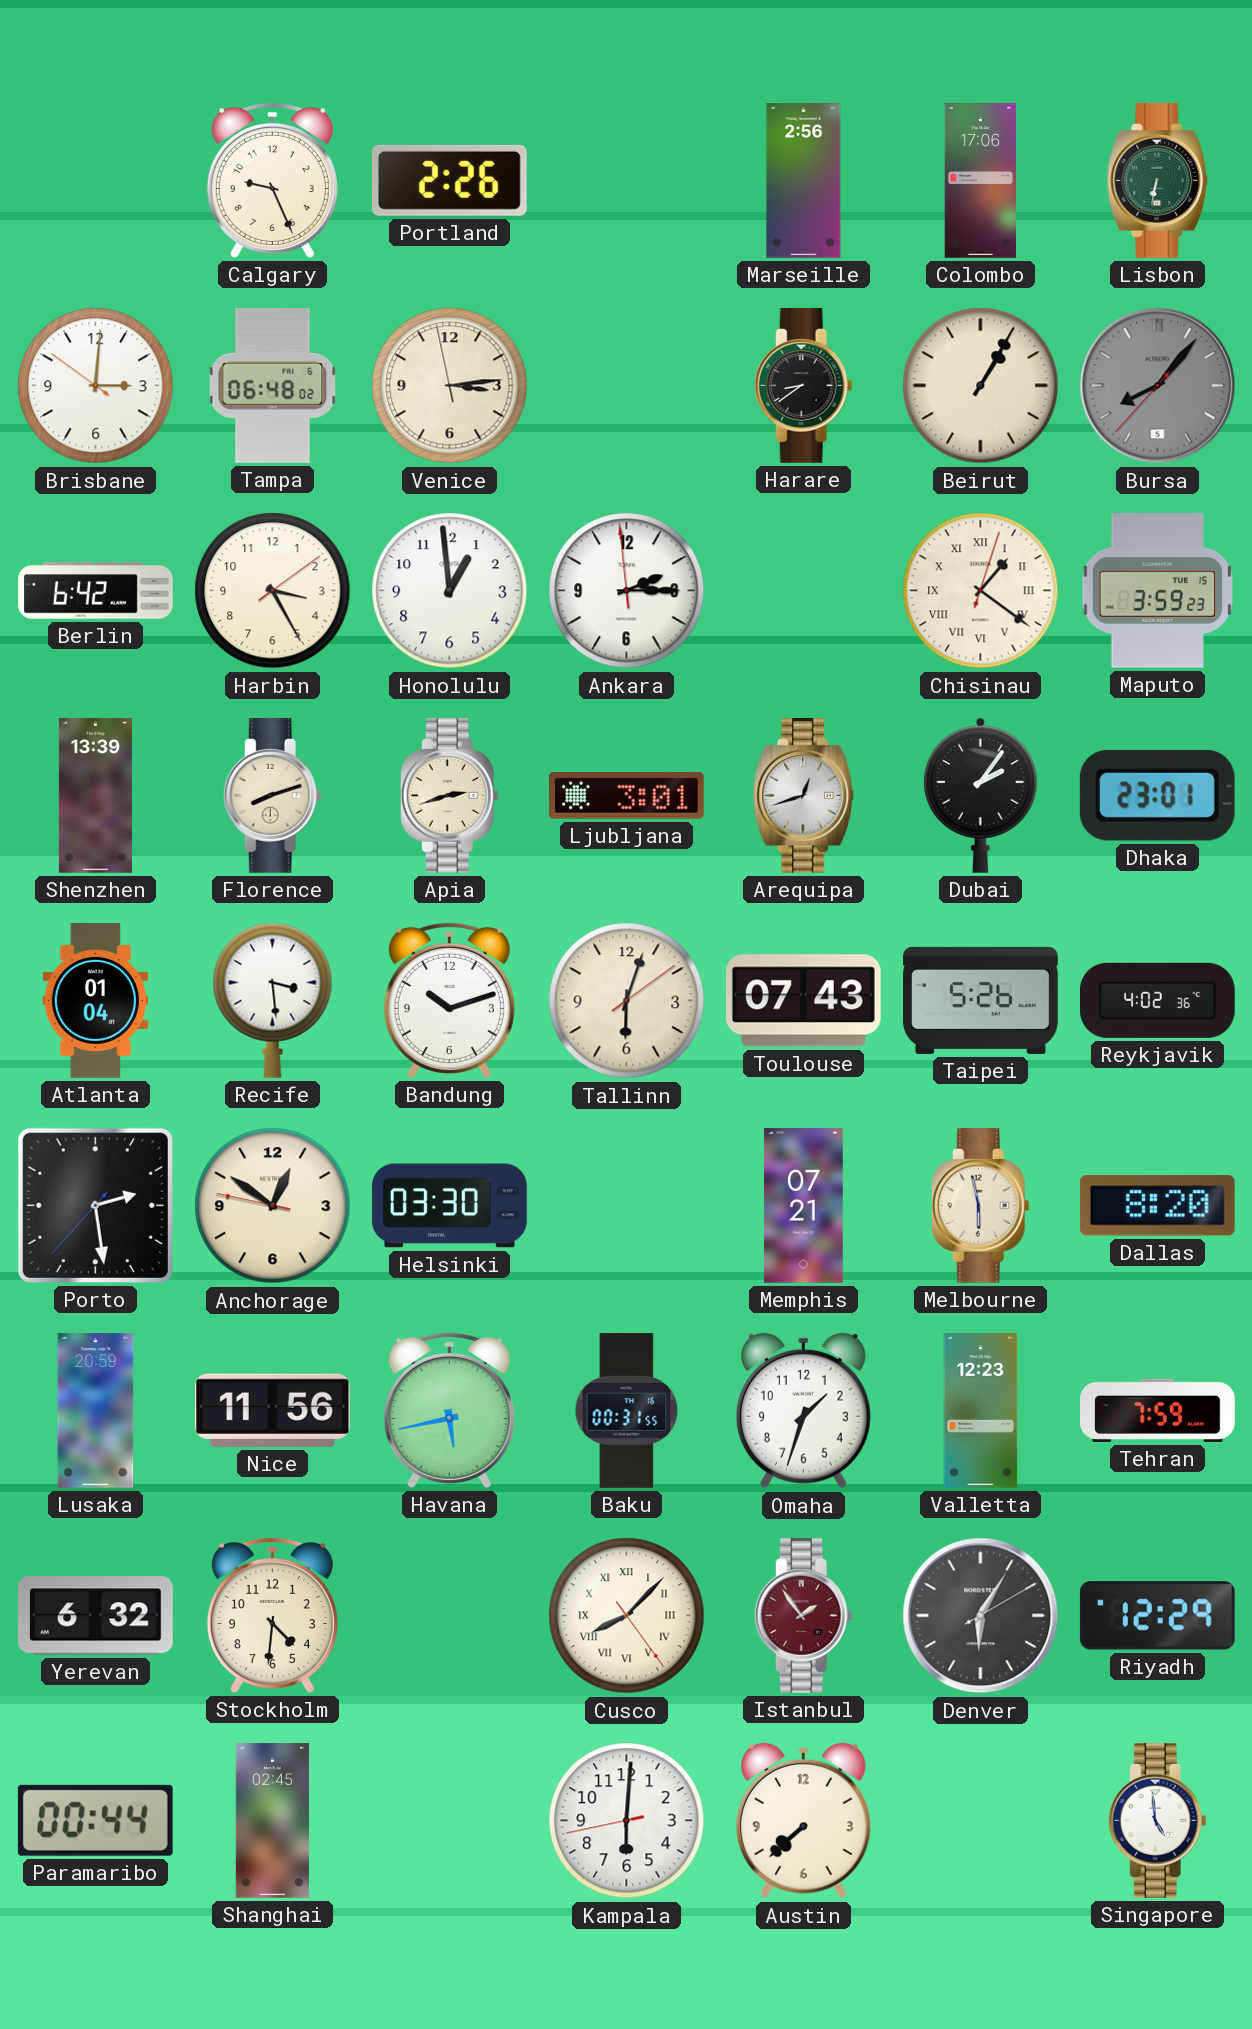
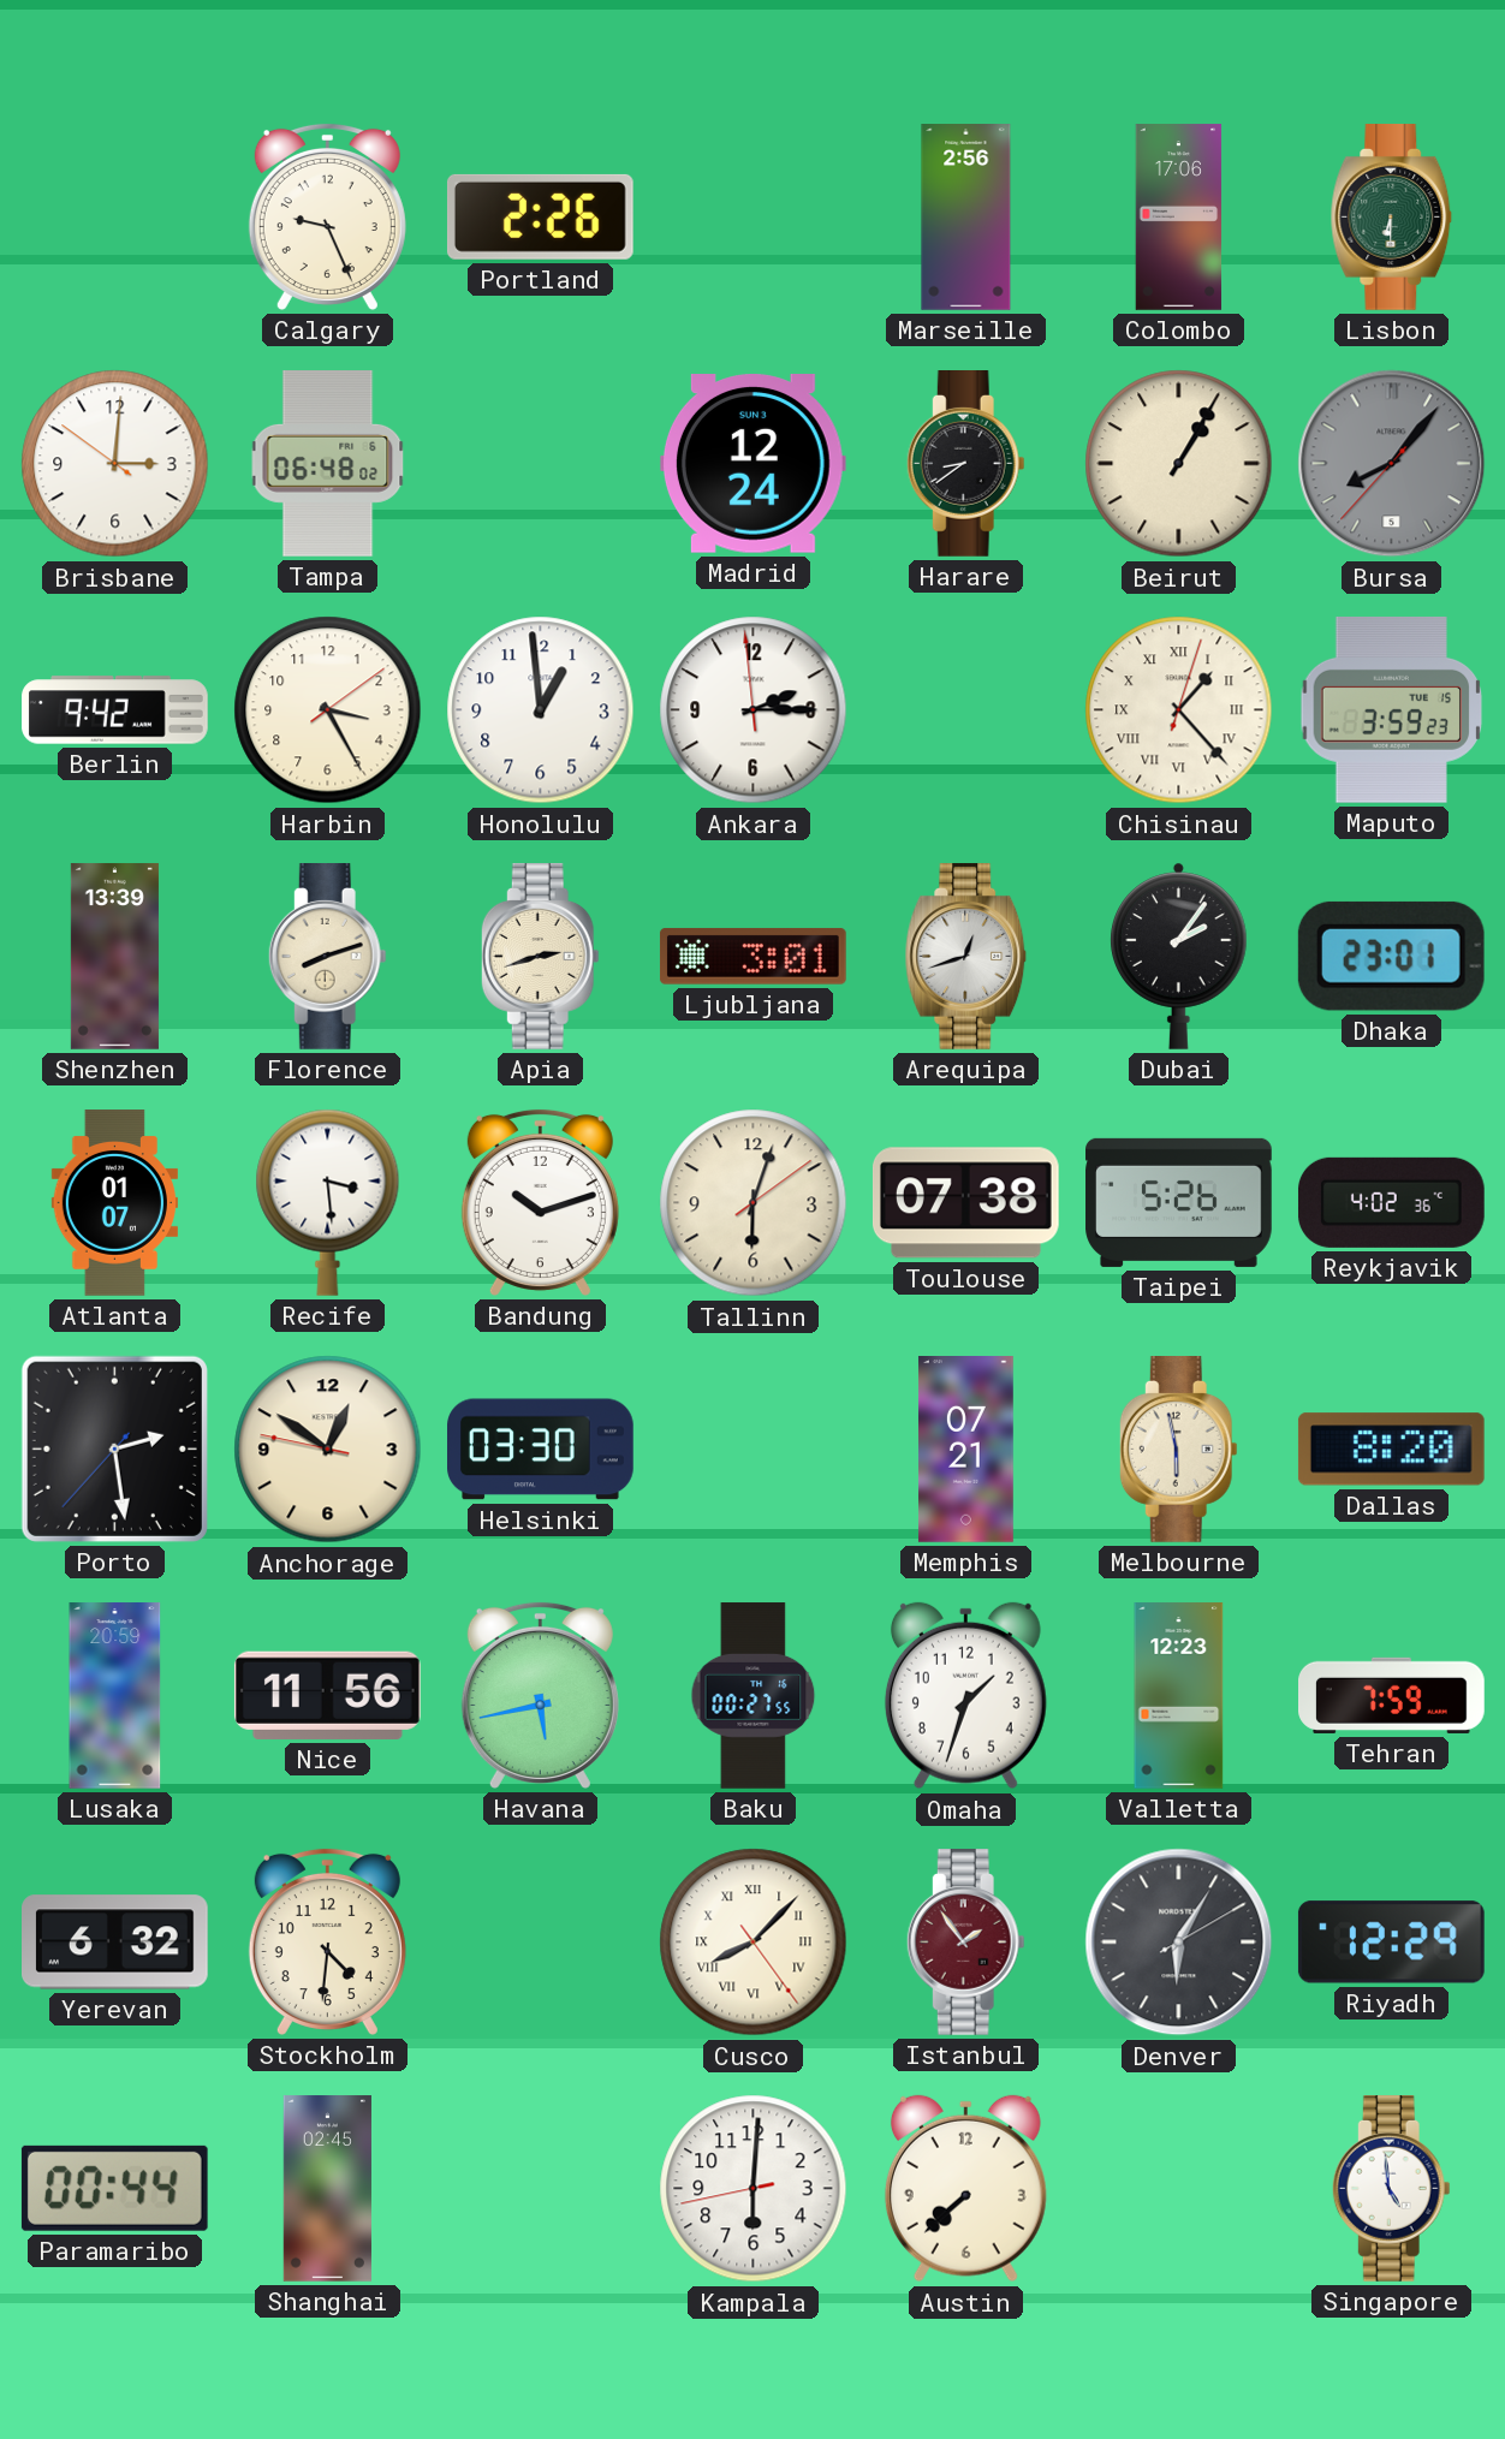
Lisbon: 6:32 -> 6:30
Venice: 3:13 -> none
Madrid: none -> 12:24
Berlin: 6:42 -> 9:42
Chisinau: 1:21 -> 1:23
Atlanta: 01:04 -> 01:07
Toulouse: 07:43 -> 07:38
Baku: 00:31 -> 00:27
